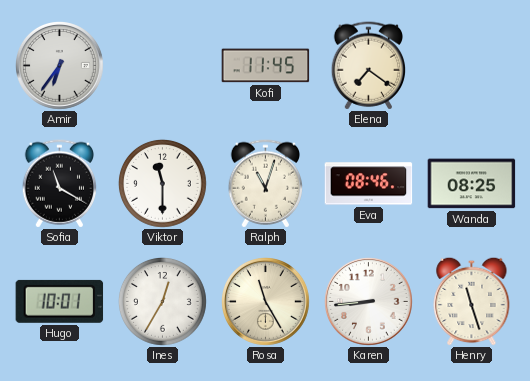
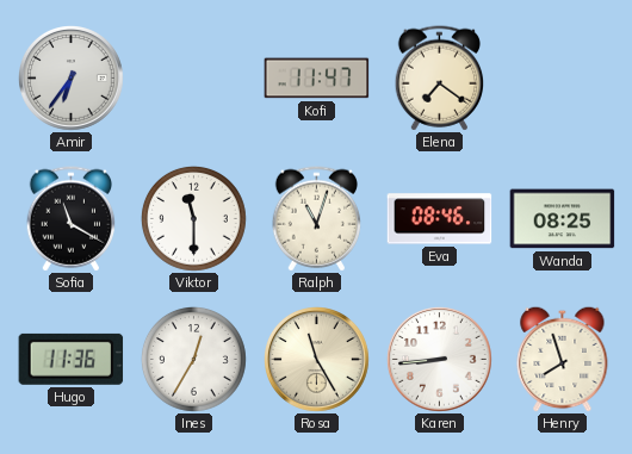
Kofi: 11:45 -> 11:47
Hugo: 10:01 -> 11:36
Henry: 11:27 -> 7:57
